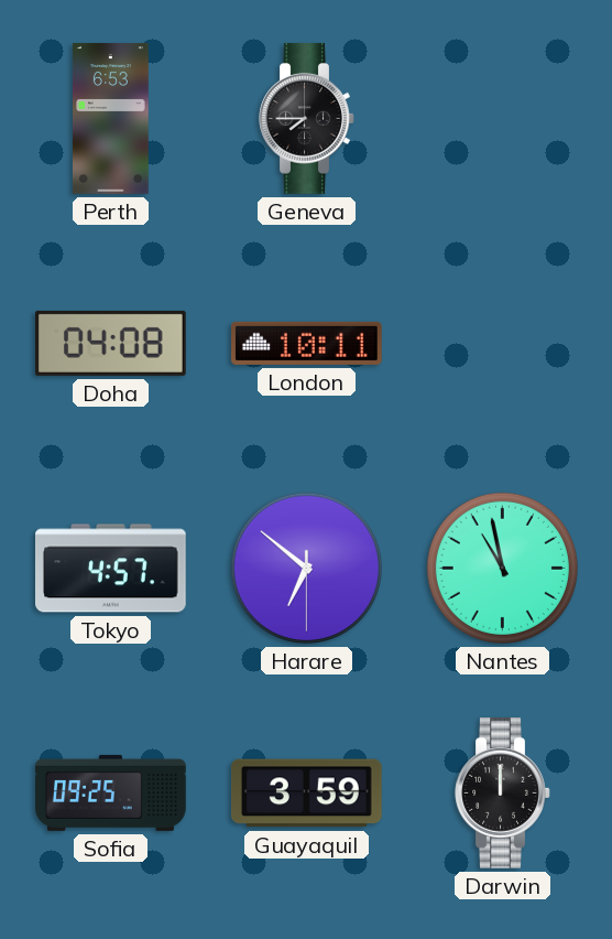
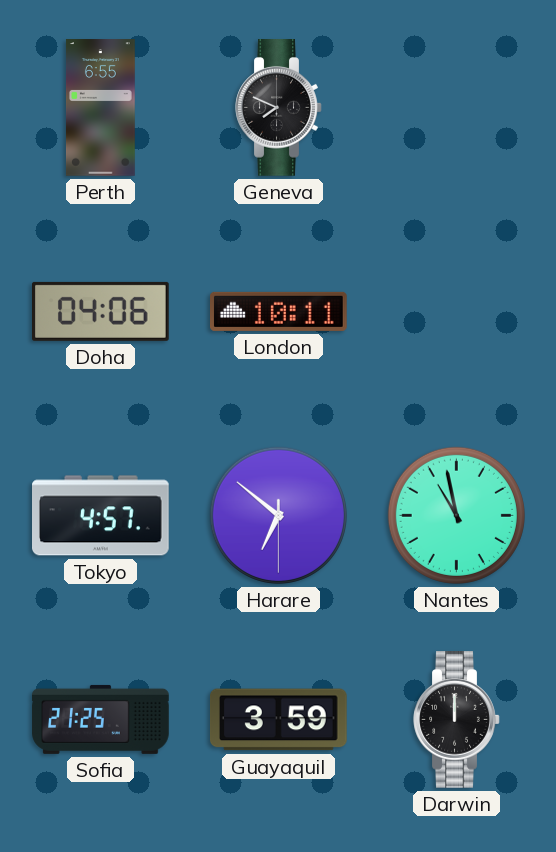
Perth: 6:53 -> 6:55
Geneva: 7:45 -> 7:49
Doha: 04:08 -> 04:06
Sofia: 09:25 -> 21:25
